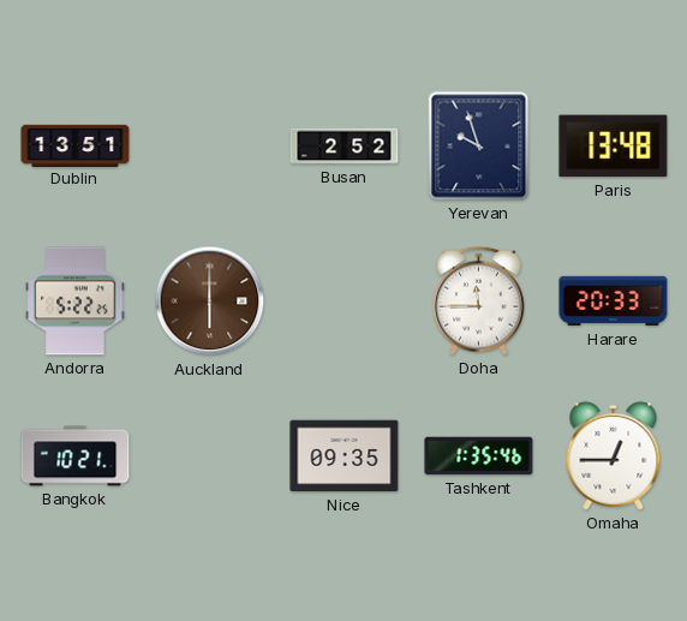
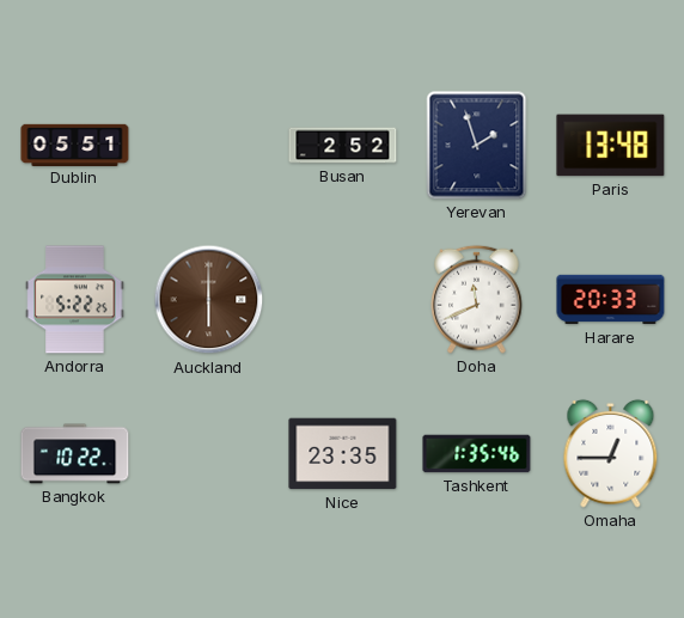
Dublin: 13:51 -> 05:51
Yerevan: 9:57 -> 1:57
Doha: 11:45 -> 11:41
Bangkok: 10:21 -> 10:22
Nice: 09:35 -> 23:35
